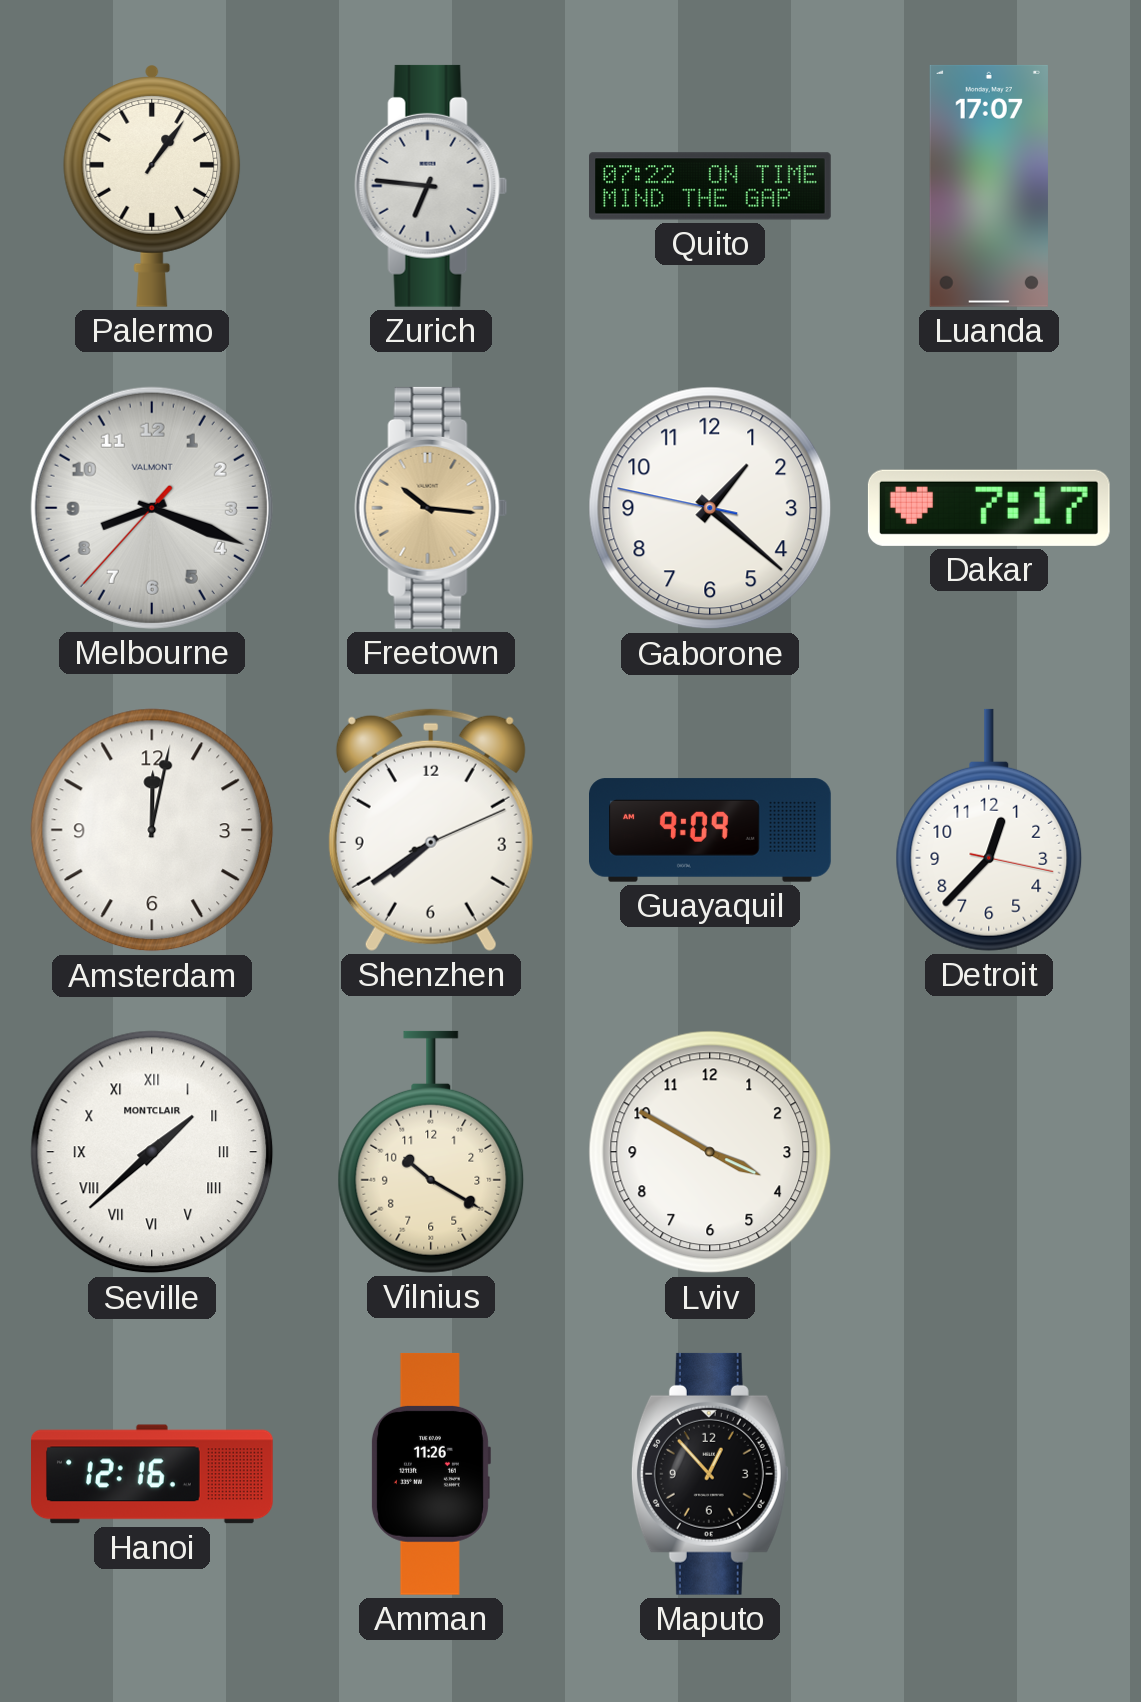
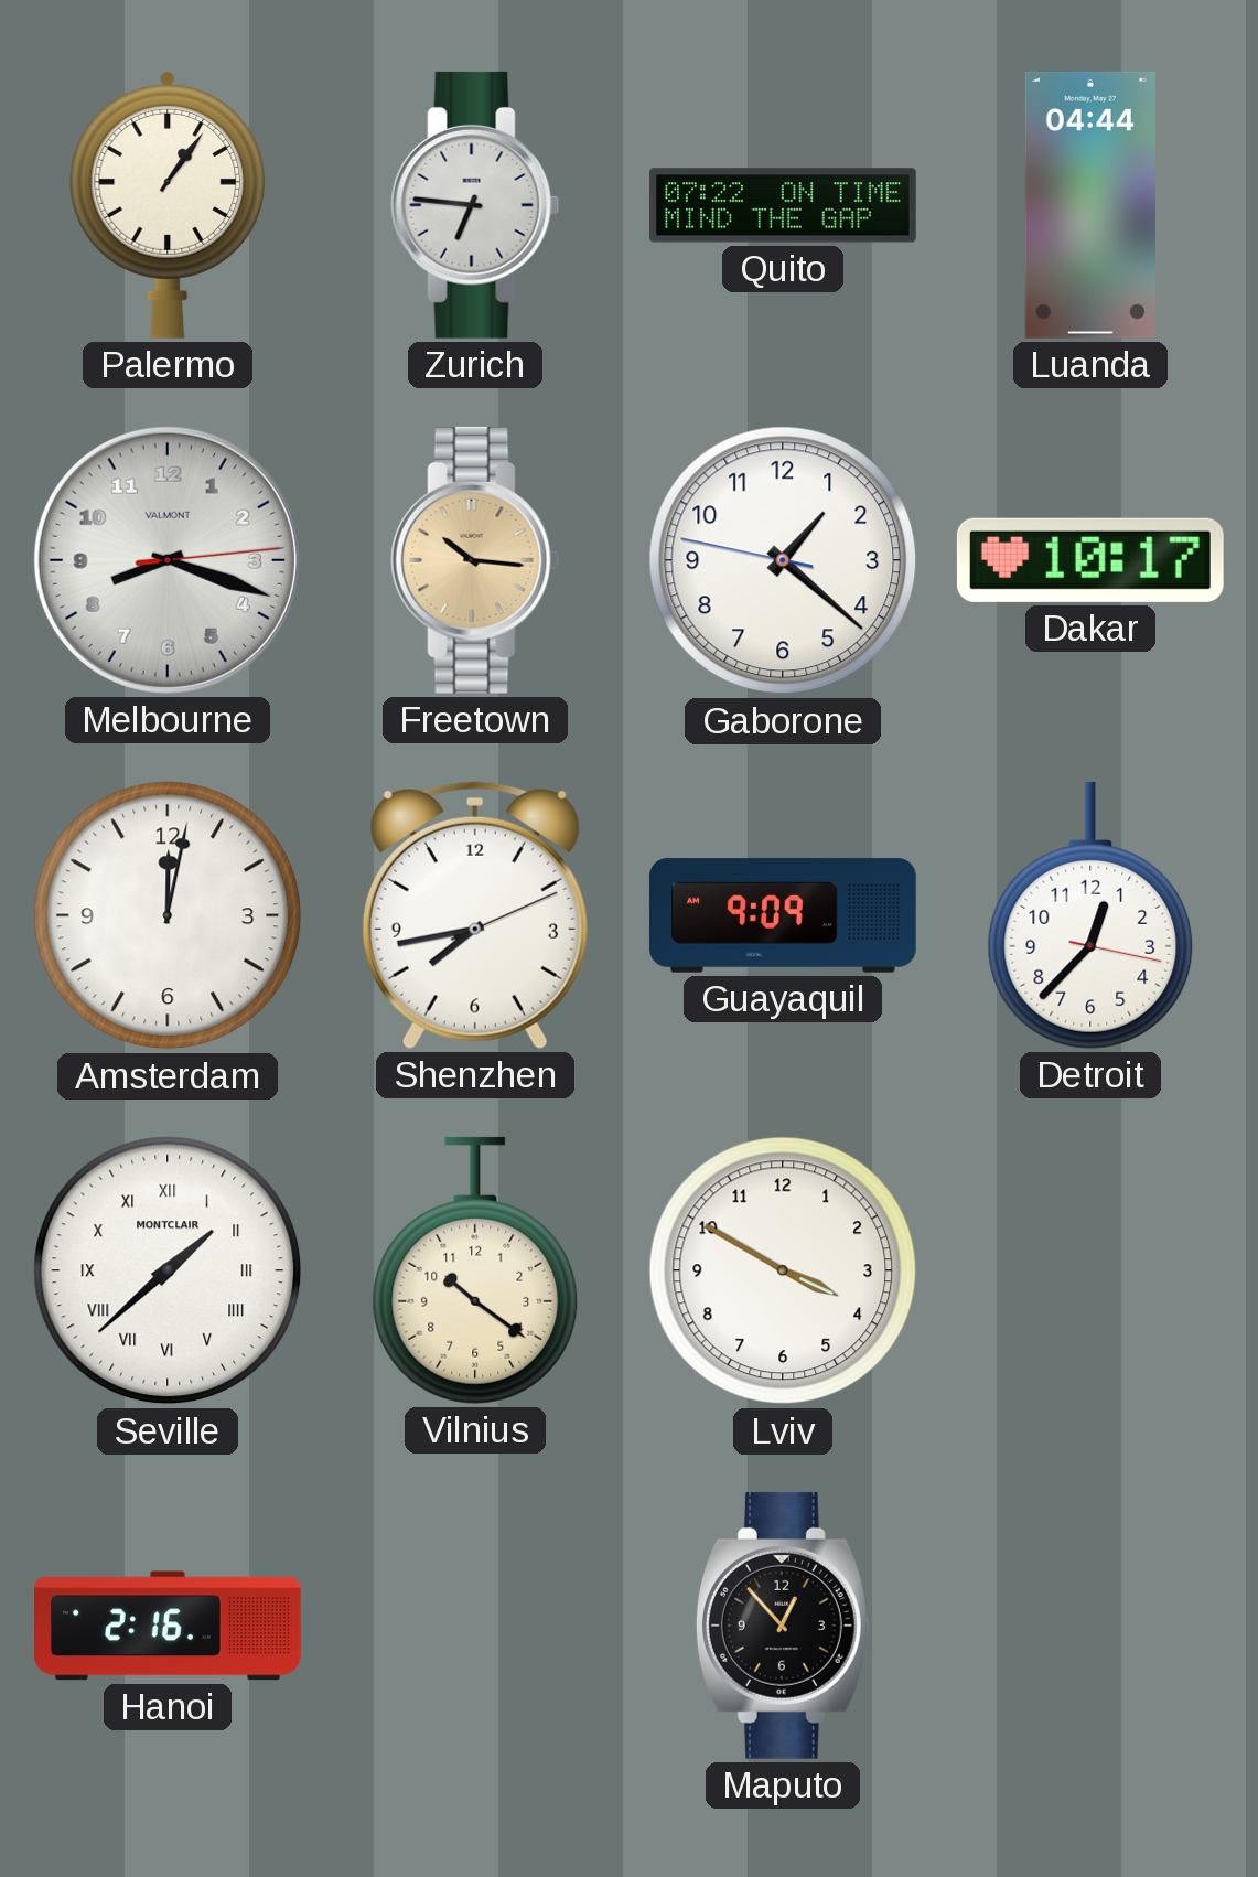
Luanda: 17:07 -> 04:44
Melbourne: 8:18:37 -> 8:18:14
Dakar: 7:17 -> 10:17
Shenzhen: 7:39 -> 7:43
Vilnius: 10:20 -> 10:21
Hanoi: 12:16 -> 2:16
Amman: 11:26 -> none
